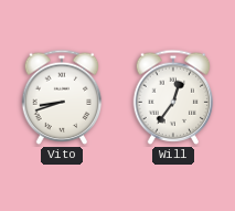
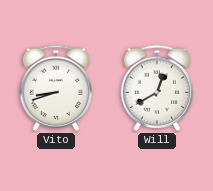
Will: 12:36 -> 12:40
